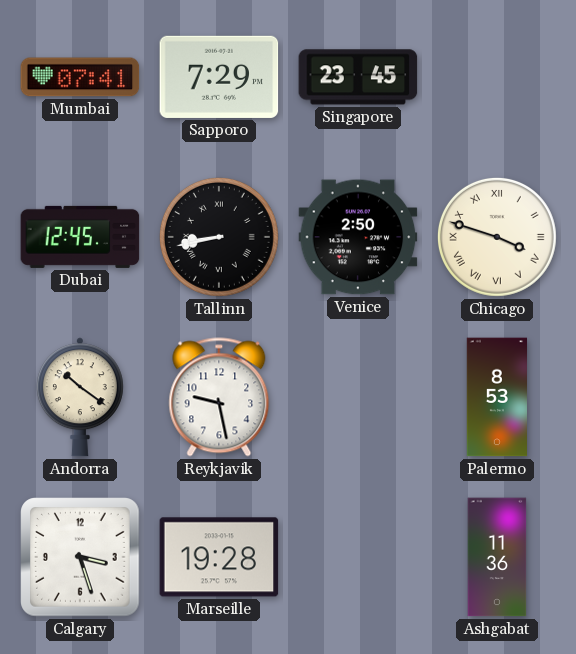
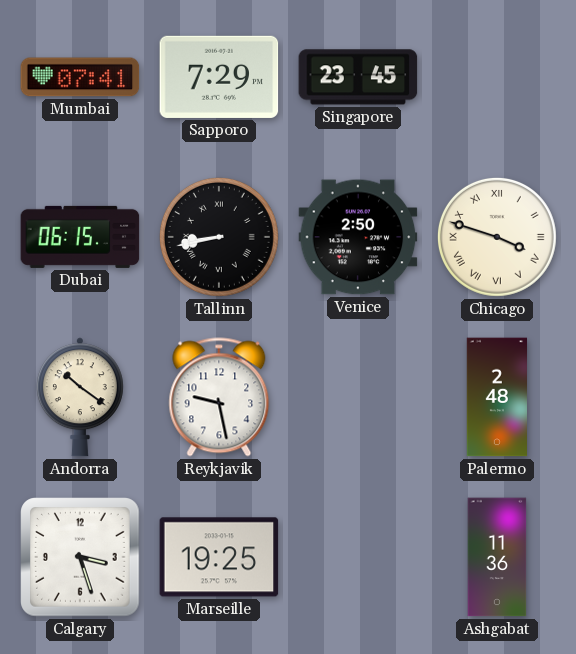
Dubai: 12:45 -> 06:15
Palermo: 8:53 -> 2:48
Marseille: 19:28 -> 19:25
